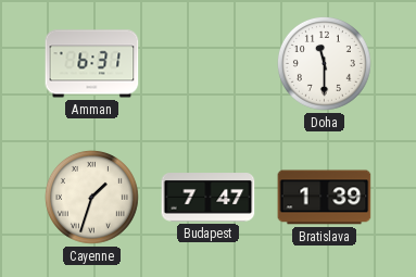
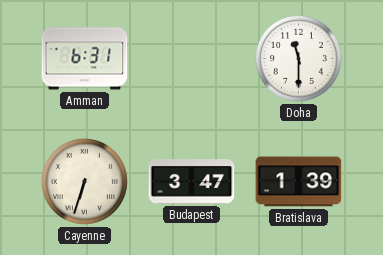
Cayenne: 1:33 -> 6:33
Budapest: 7:47 -> 3:47
